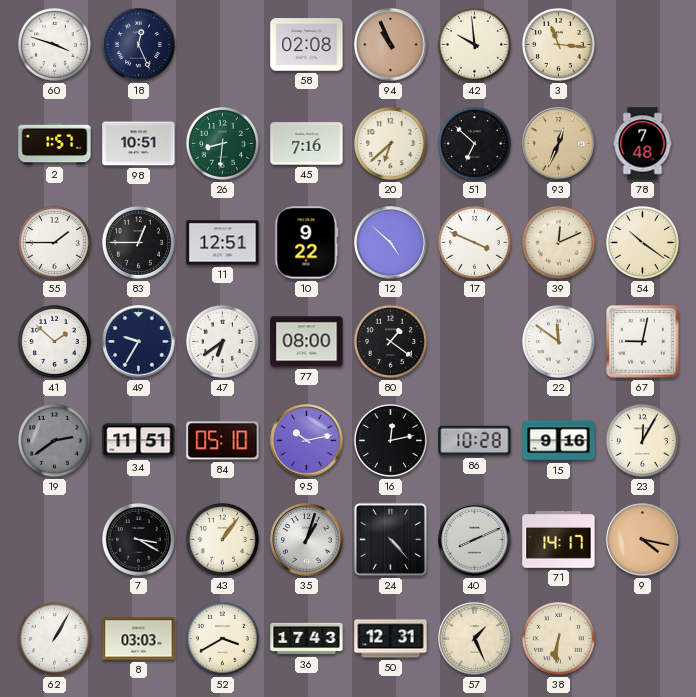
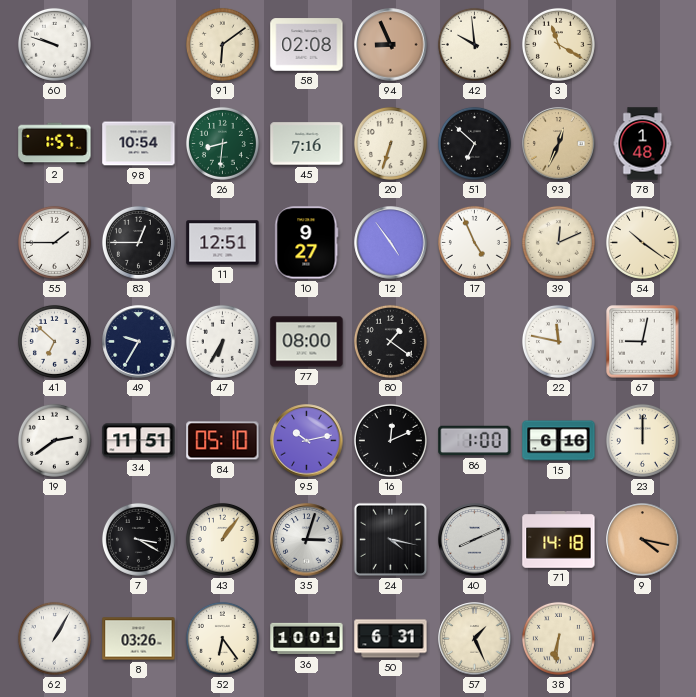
60: 3:48 -> 9:48
18: 12:26 -> none
91: none -> 6:09
94: 10:56 -> 8:56
3: 11:16 -> 11:20
98: 10:51 -> 10:54
20: 6:38 -> 6:33
78: 7:48 -> 1:48
10: 9:22 -> 9:27
12: 4:52 -> 4:54
17: 3:49 -> 4:56
41: 1:52 -> 6:52
47: 6:39 -> 6:35
22: 11:51 -> 11:47
19 dial: grey -> white
16: 12:13 -> 12:11
86: 10:28 -> 1:00
15: 9:16 -> 6:16
23: 12:05 -> 12:00
35: 1:03 -> 3:03
24: 4:23 -> 4:17
71: 14:17 -> 14:18
8: 03:03 -> 03:26
52: 3:40 -> 6:24
36: 17:43 -> 10:01
50: 12:31 -> 6:31
